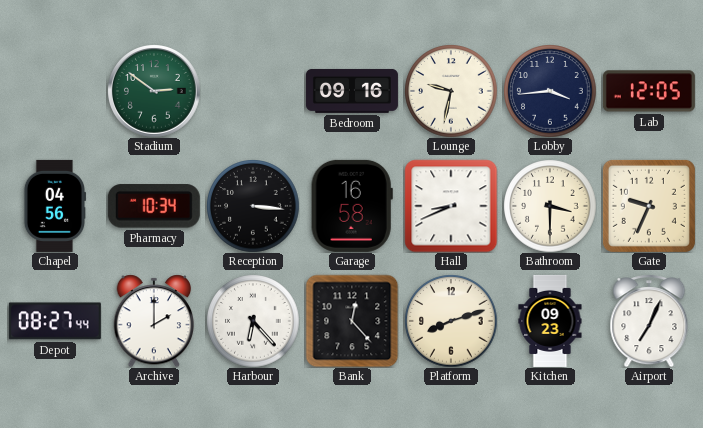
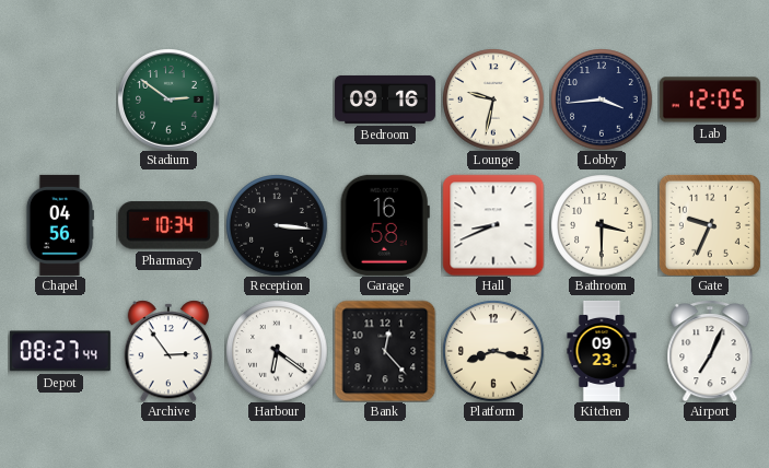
Archive: 2:00 -> 2:54
Harbour: 6:23 -> 6:21
Platform: 8:12 -> 8:17
